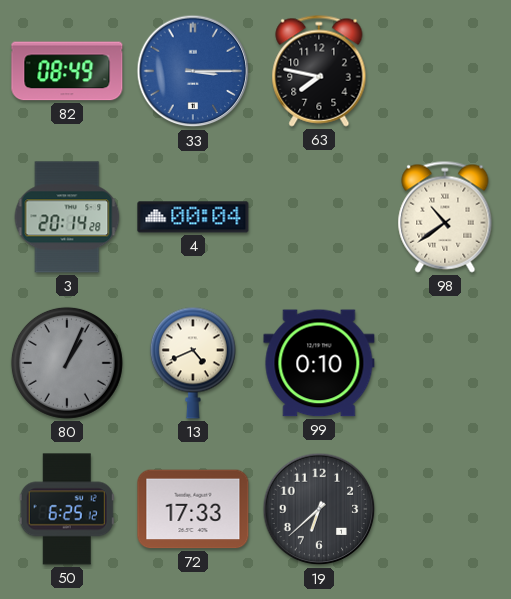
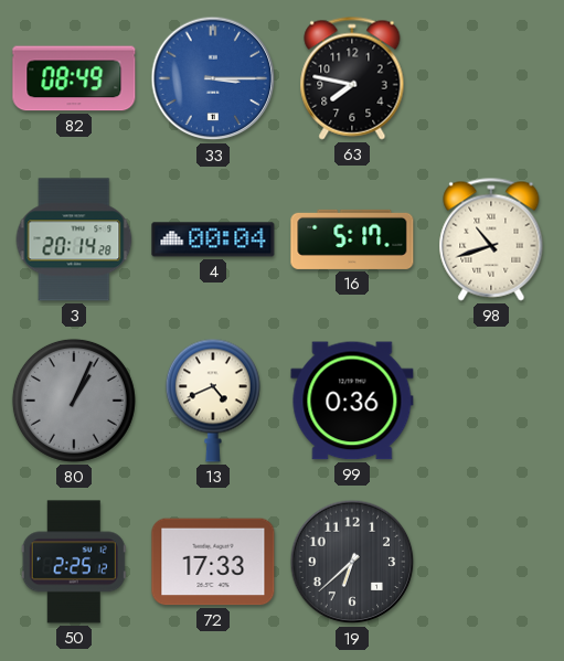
16: none -> 5:17
98: 10:39 -> 10:42
99: 0:10 -> 0:36
50: 6:25 -> 2:25
